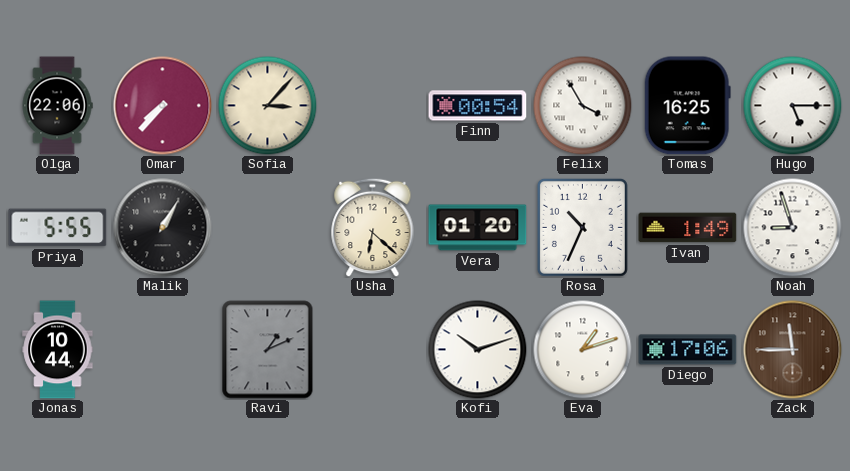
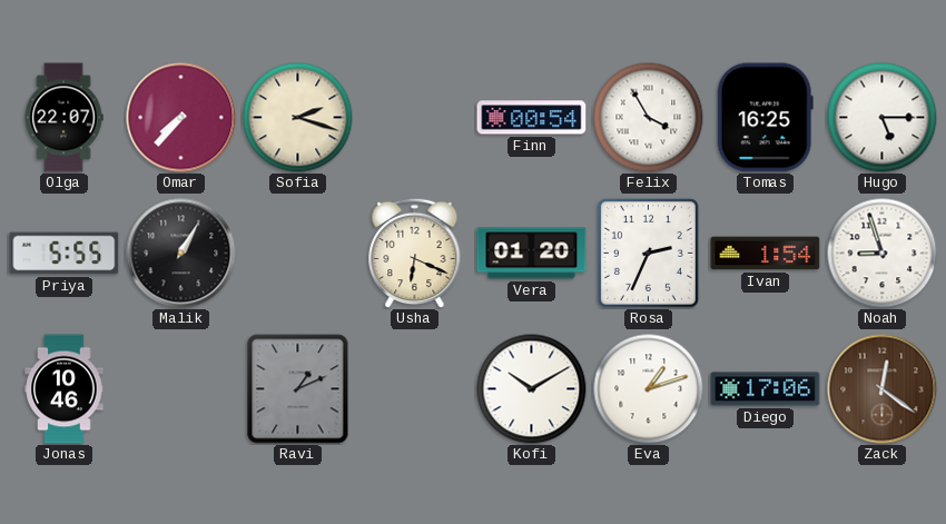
Olga: 22:06 -> 22:07
Sofia: 3:07 -> 2:18
Usha: 6:22 -> 6:19
Rosa: 10:34 -> 2:34
Ivan: 1:49 -> 1:54
Jonas: 10:44 -> 10:46
Kofi: 10:12 -> 10:10
Zack: 11:45 -> 12:21
